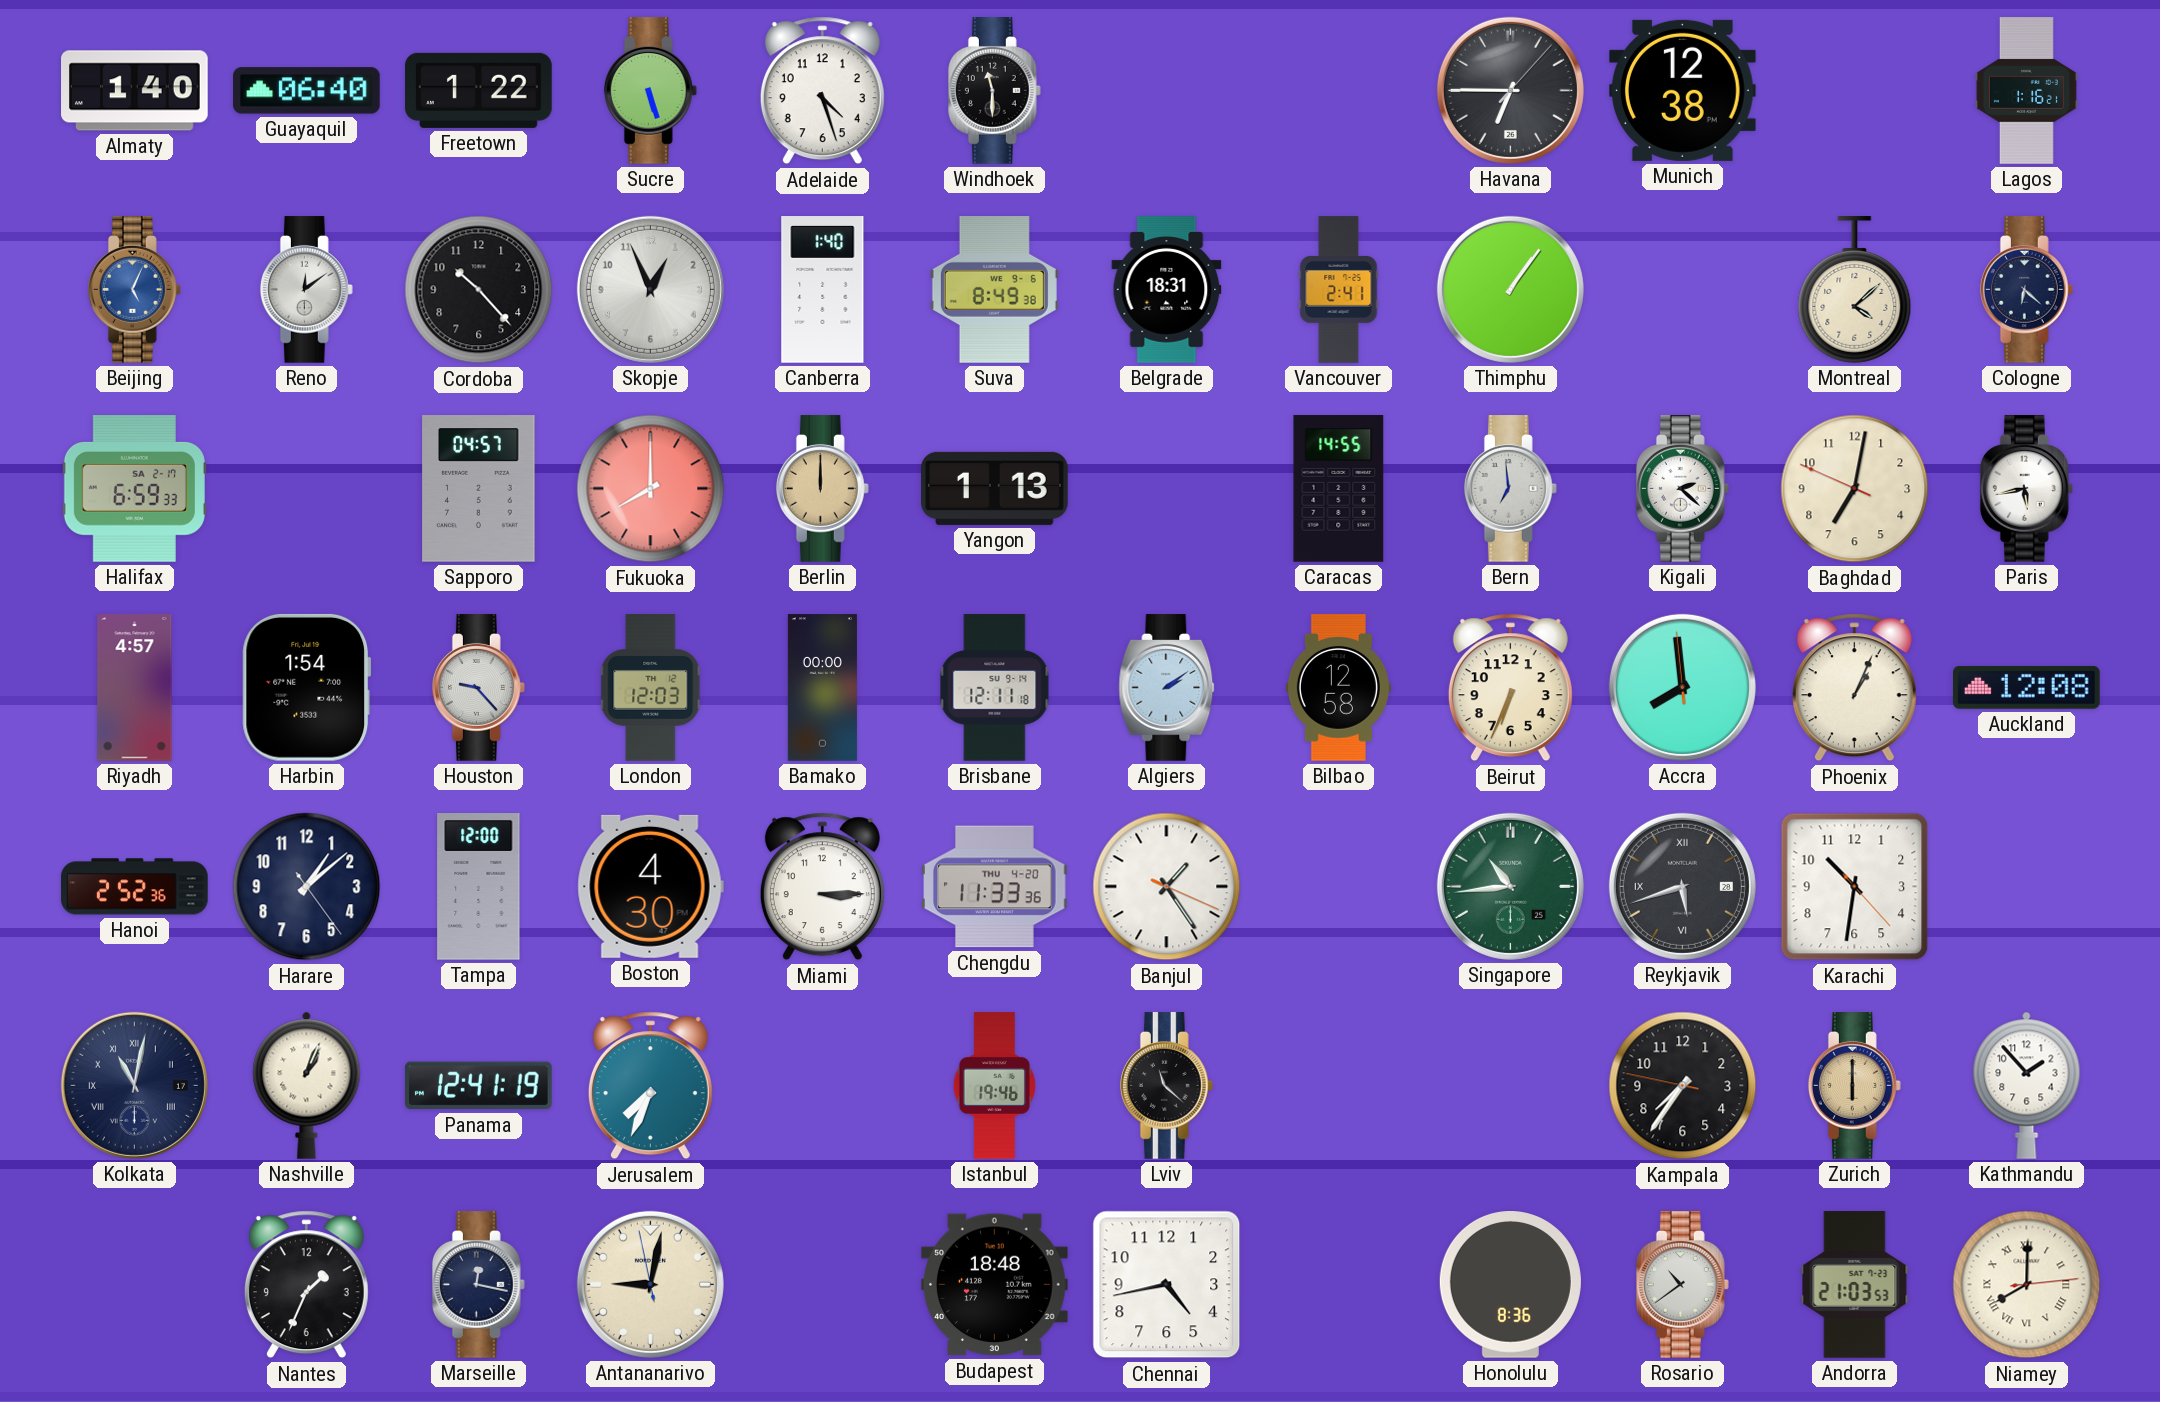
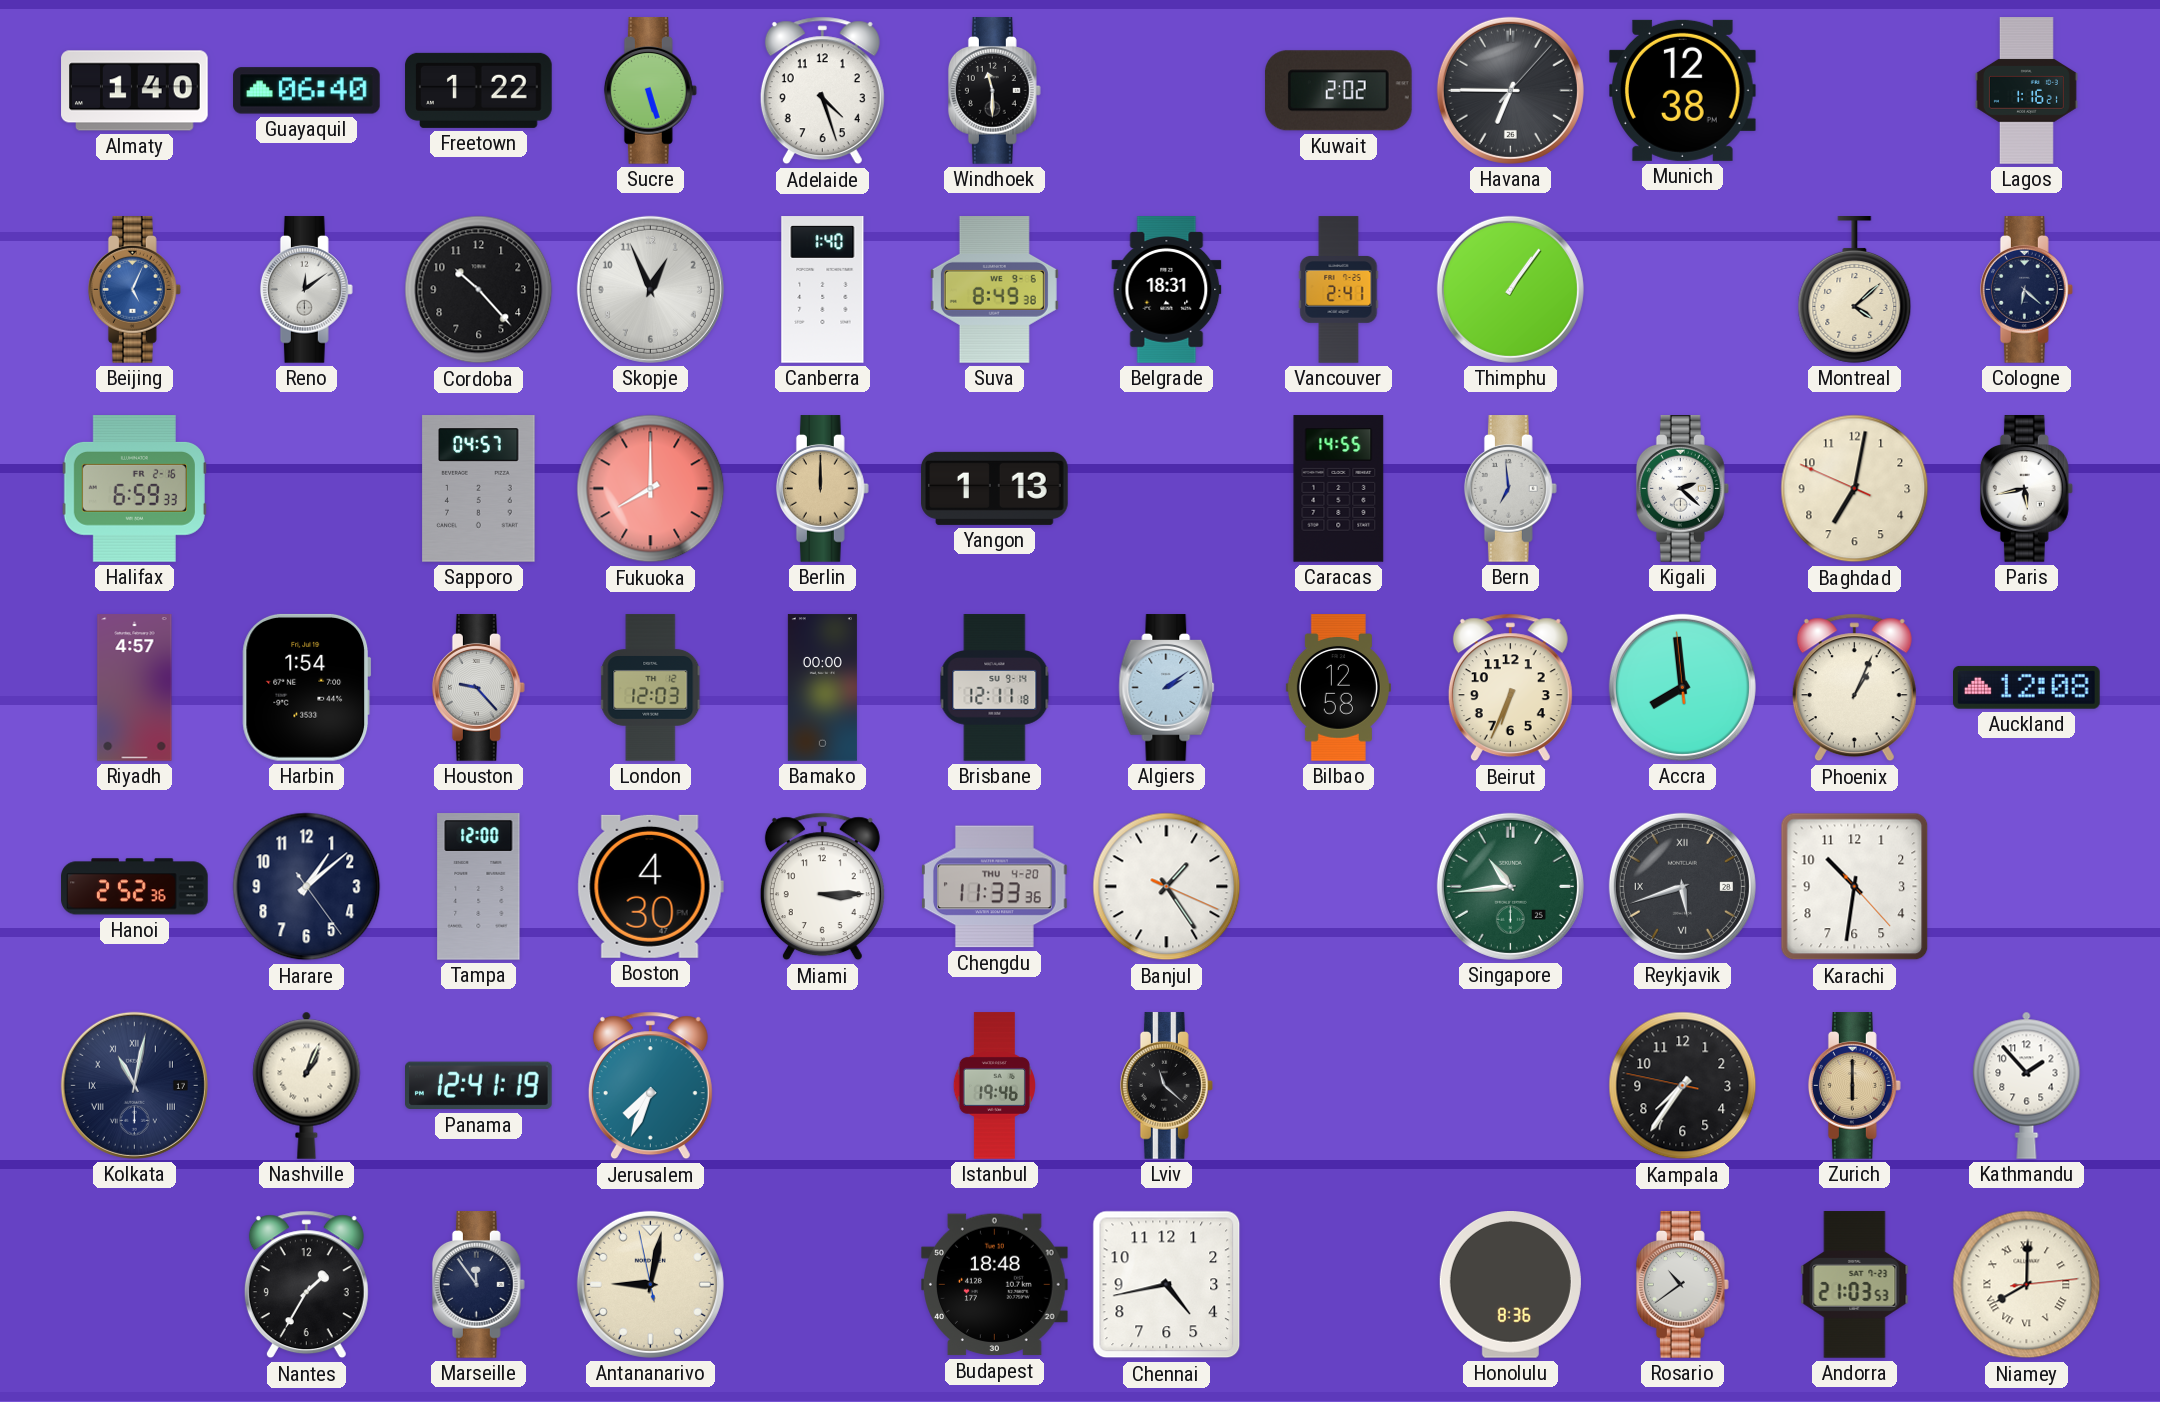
Kuwait: none -> 2:02
Halifax date: SA 2-17 -> FR 2-16
Nantes: 1:34 -> 1:35
Marseille: 12:17 -> 11:54
